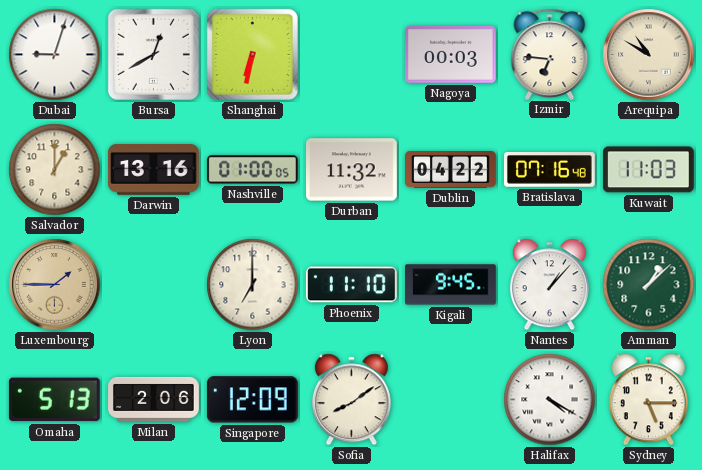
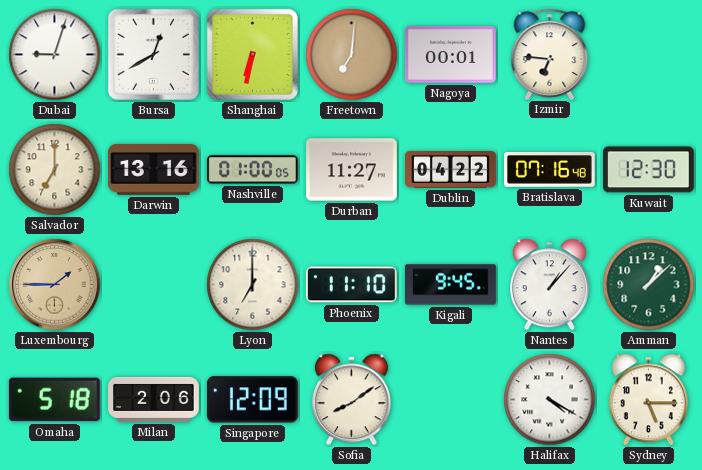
Freetown: none -> 7:01
Nagoya: 00:03 -> 00:01
Arequipa: 10:50 -> none
Salvador: 1:00 -> 7:00
Durban: 11:32 -> 11:27
Kuwait: 11:03 -> 12:30
Omaha: 5:13 -> 5:18
